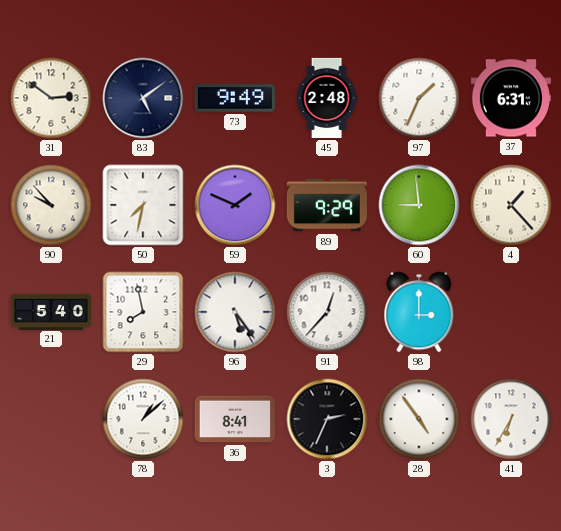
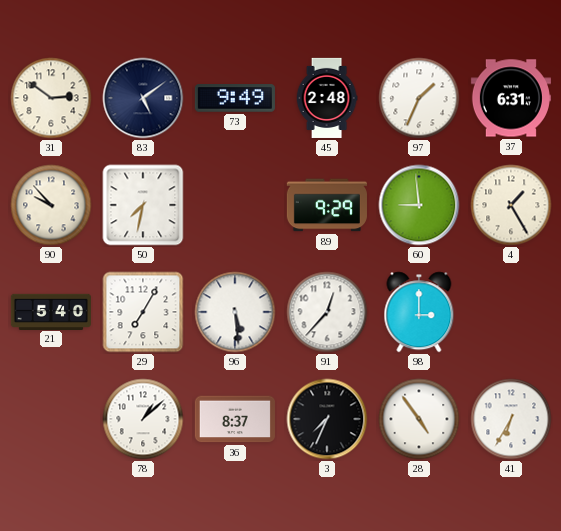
59: 1:49 -> none
4: 1:23 -> 1:25
29: 7:58 -> 7:05
96: 5:24 -> 5:29
36: 8:41 -> 8:37
3: 2:34 -> 7:34
